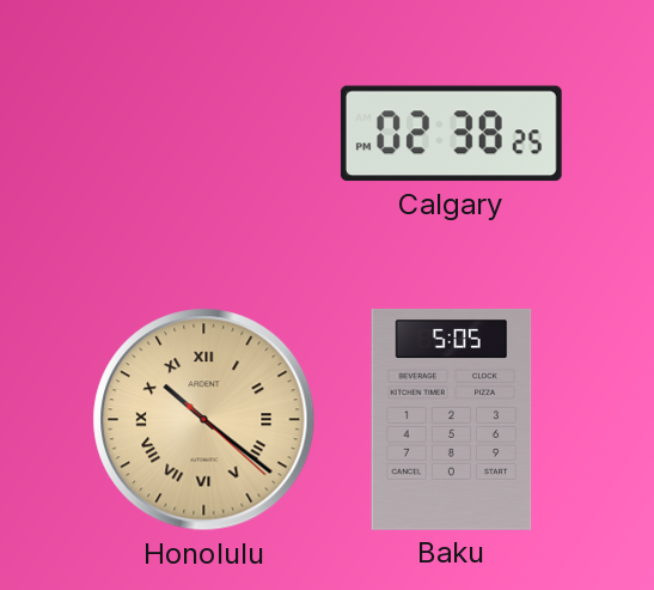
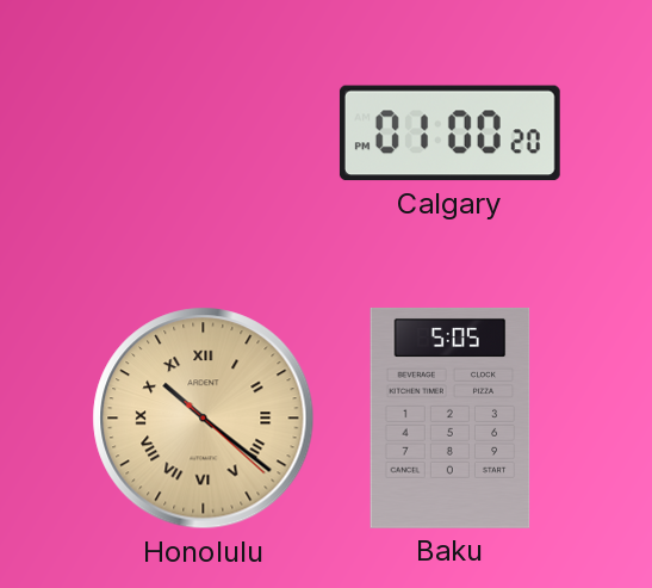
Calgary: 02:38 -> 01:00
